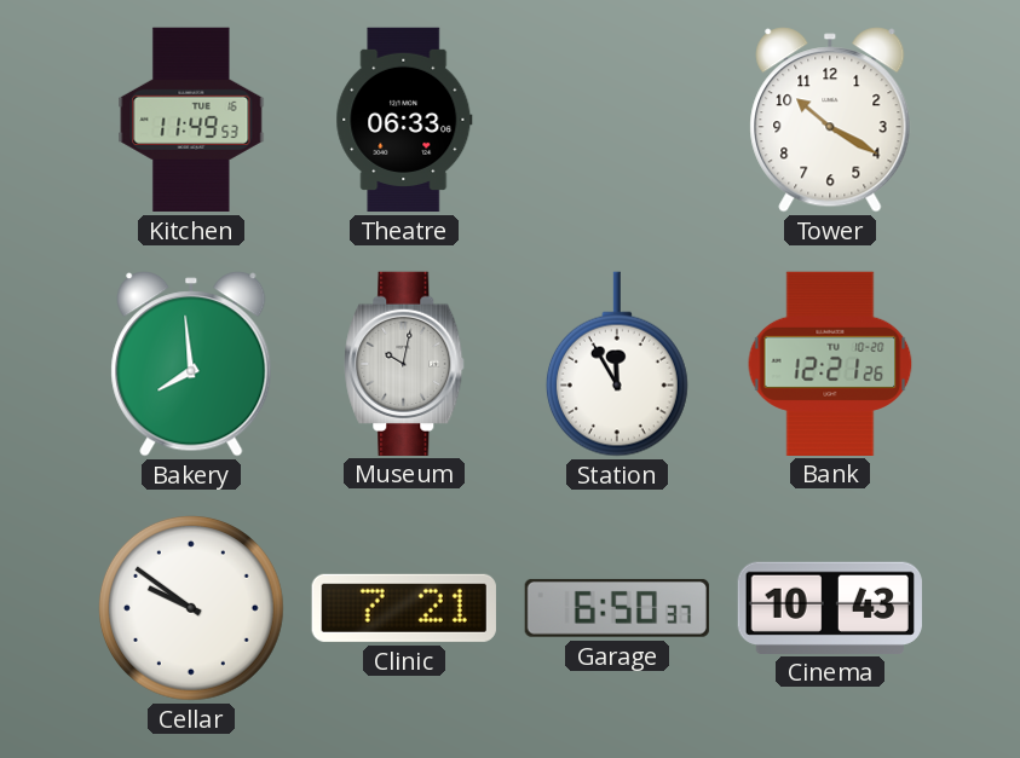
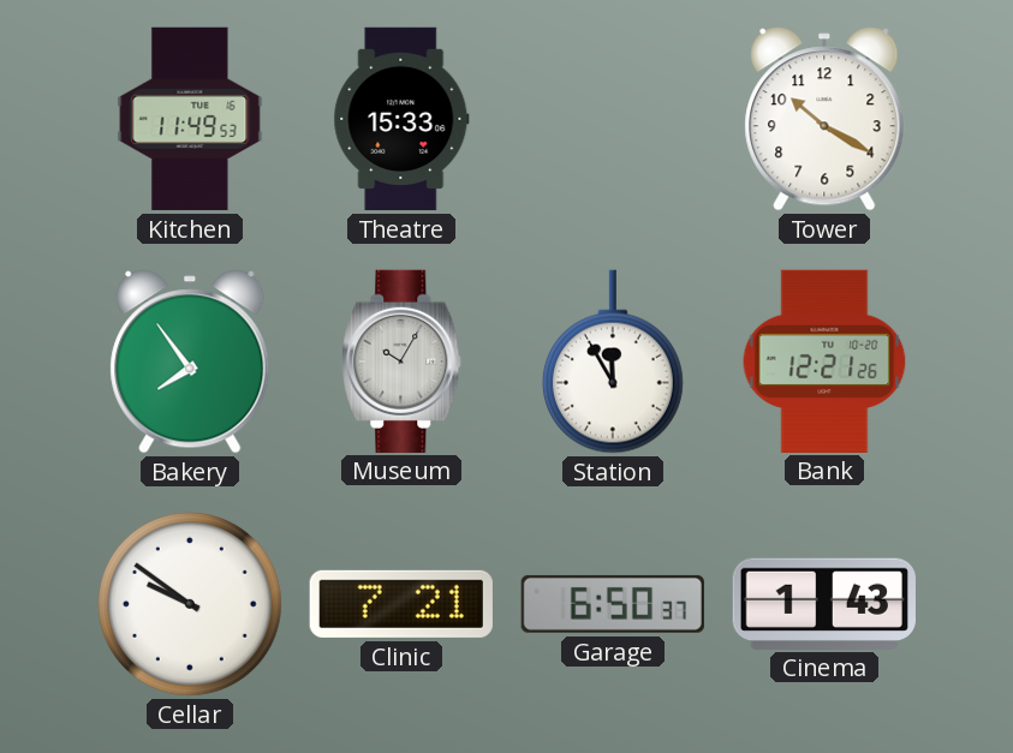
Theatre: 06:33 -> 15:33
Bakery: 7:59 -> 7:54
Museum: 10:02 -> 10:05
Cinema: 10:43 -> 1:43
